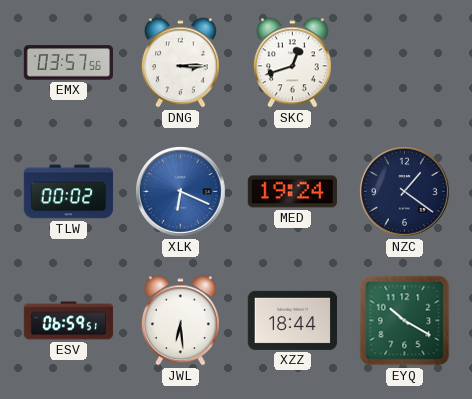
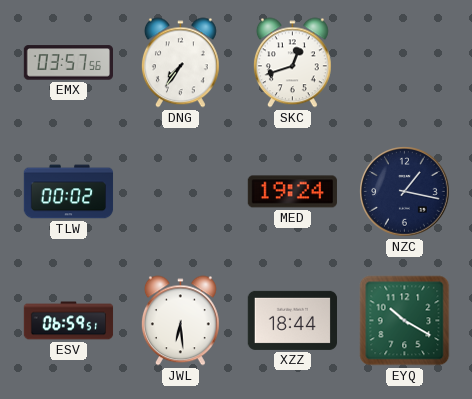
DNG: 3:15 -> 7:36
XLK: 6:19 -> none
NZC: 1:21 -> 1:17
